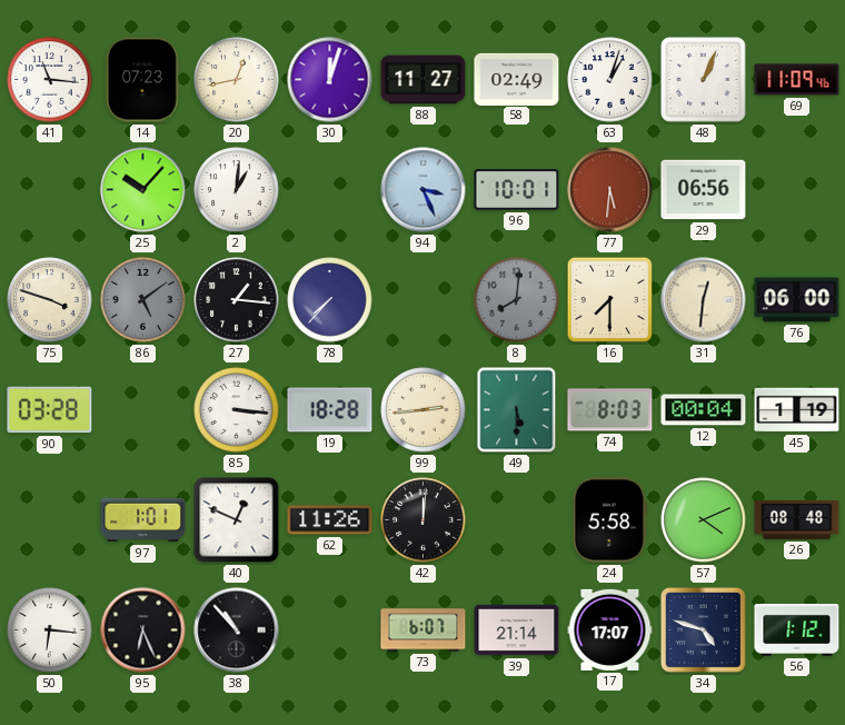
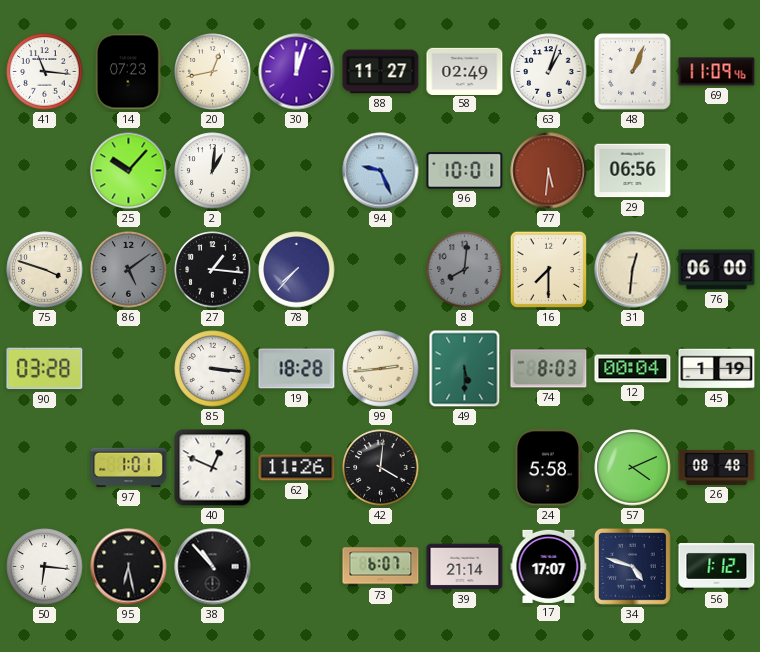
94: 3:26 -> 9:26
42: 12:01 -> 4:01
95: 6:26 -> 6:28
